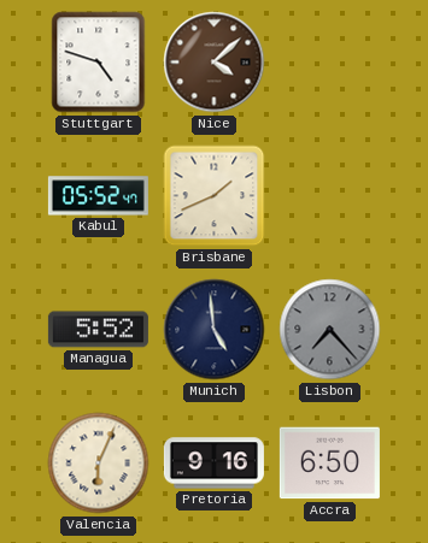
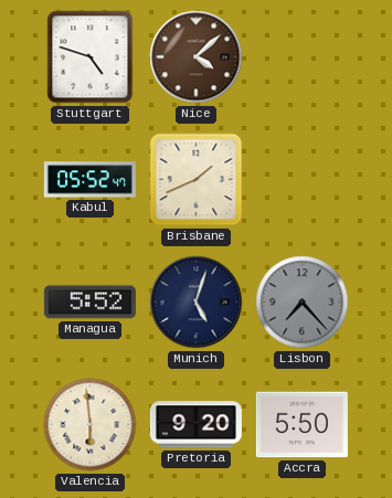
Munich: 4:59 -> 5:03
Valencia: 6:04 -> 5:59
Pretoria: 9:16 -> 9:20
Accra: 6:50 -> 5:50
